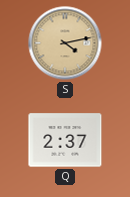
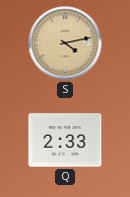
Q: 2:37 -> 2:33
